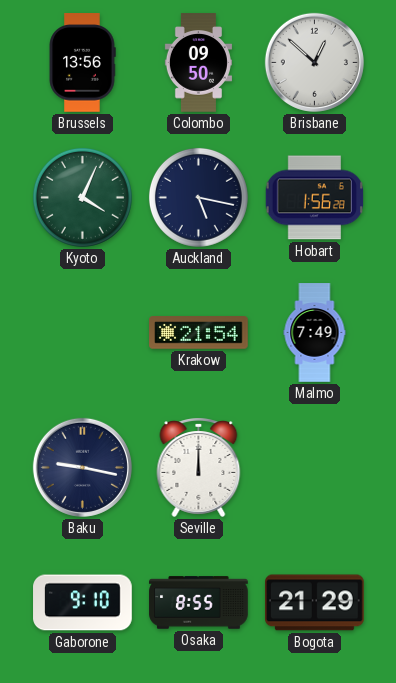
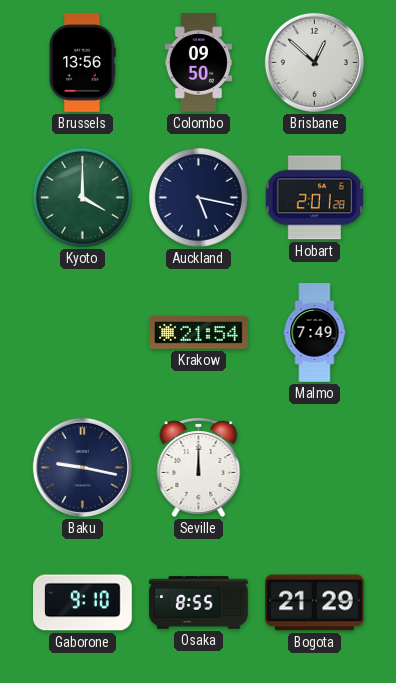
Kyoto: 4:04 -> 4:00
Hobart: 1:56 -> 2:01
